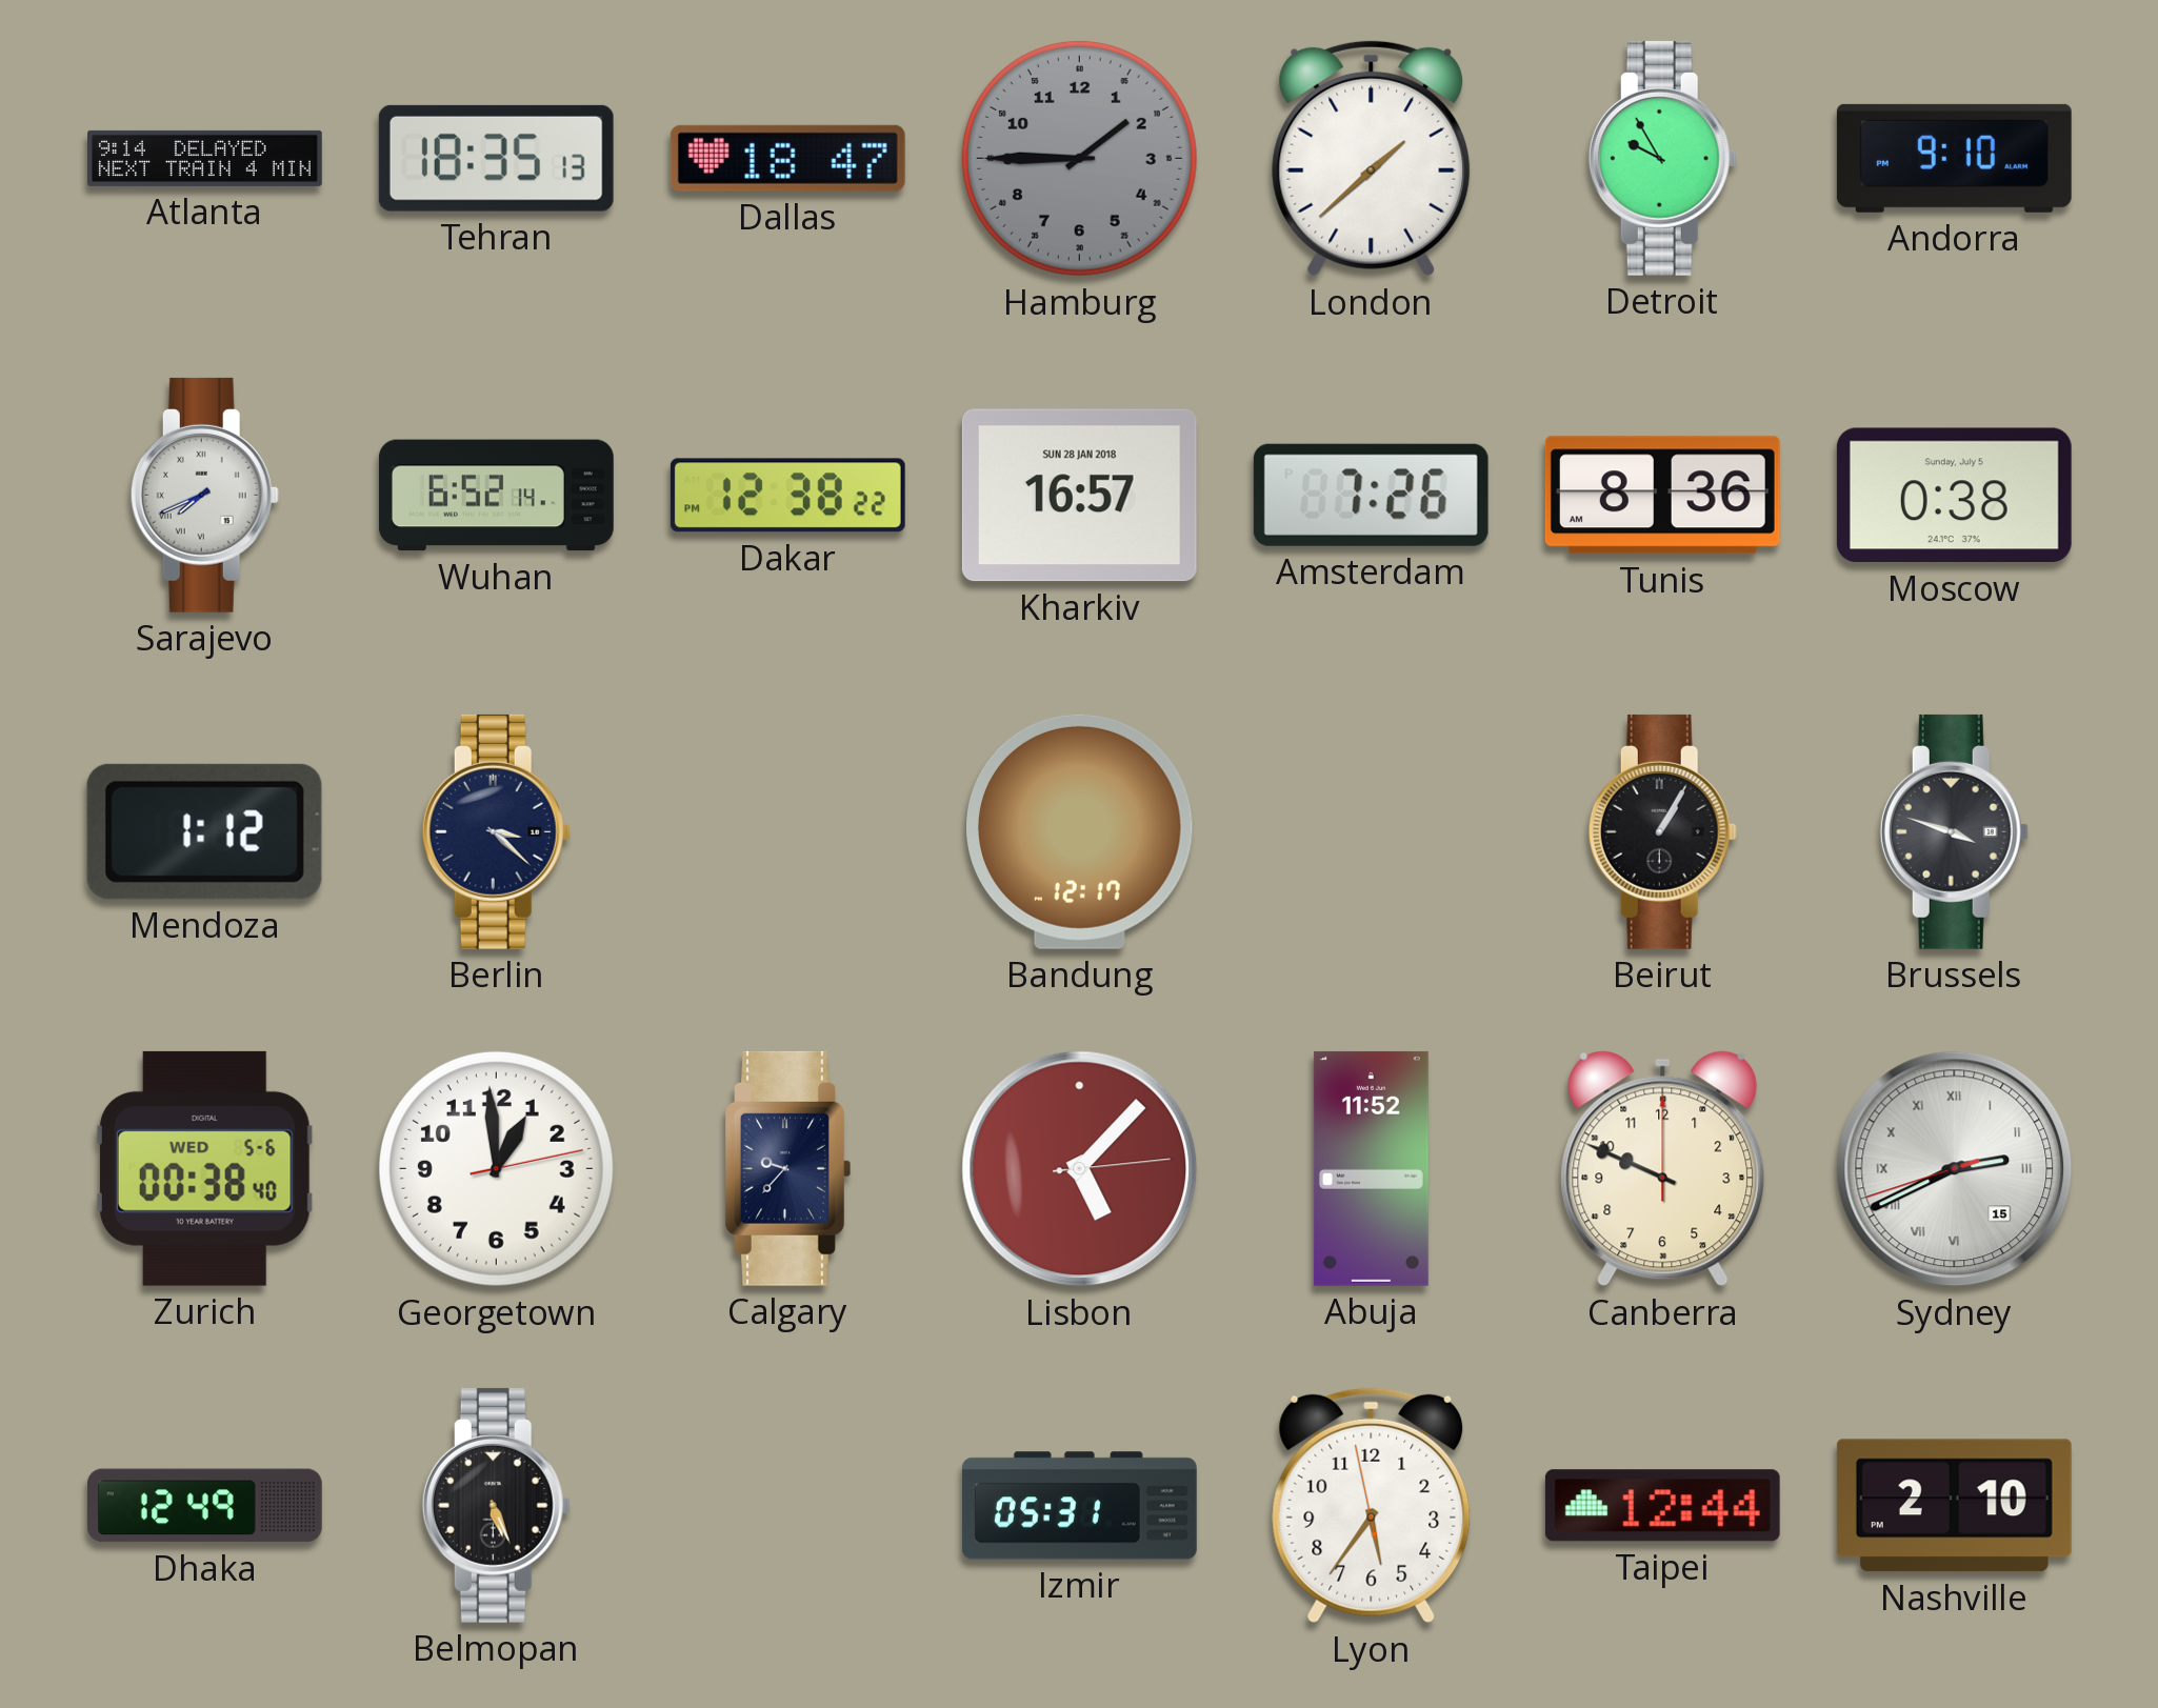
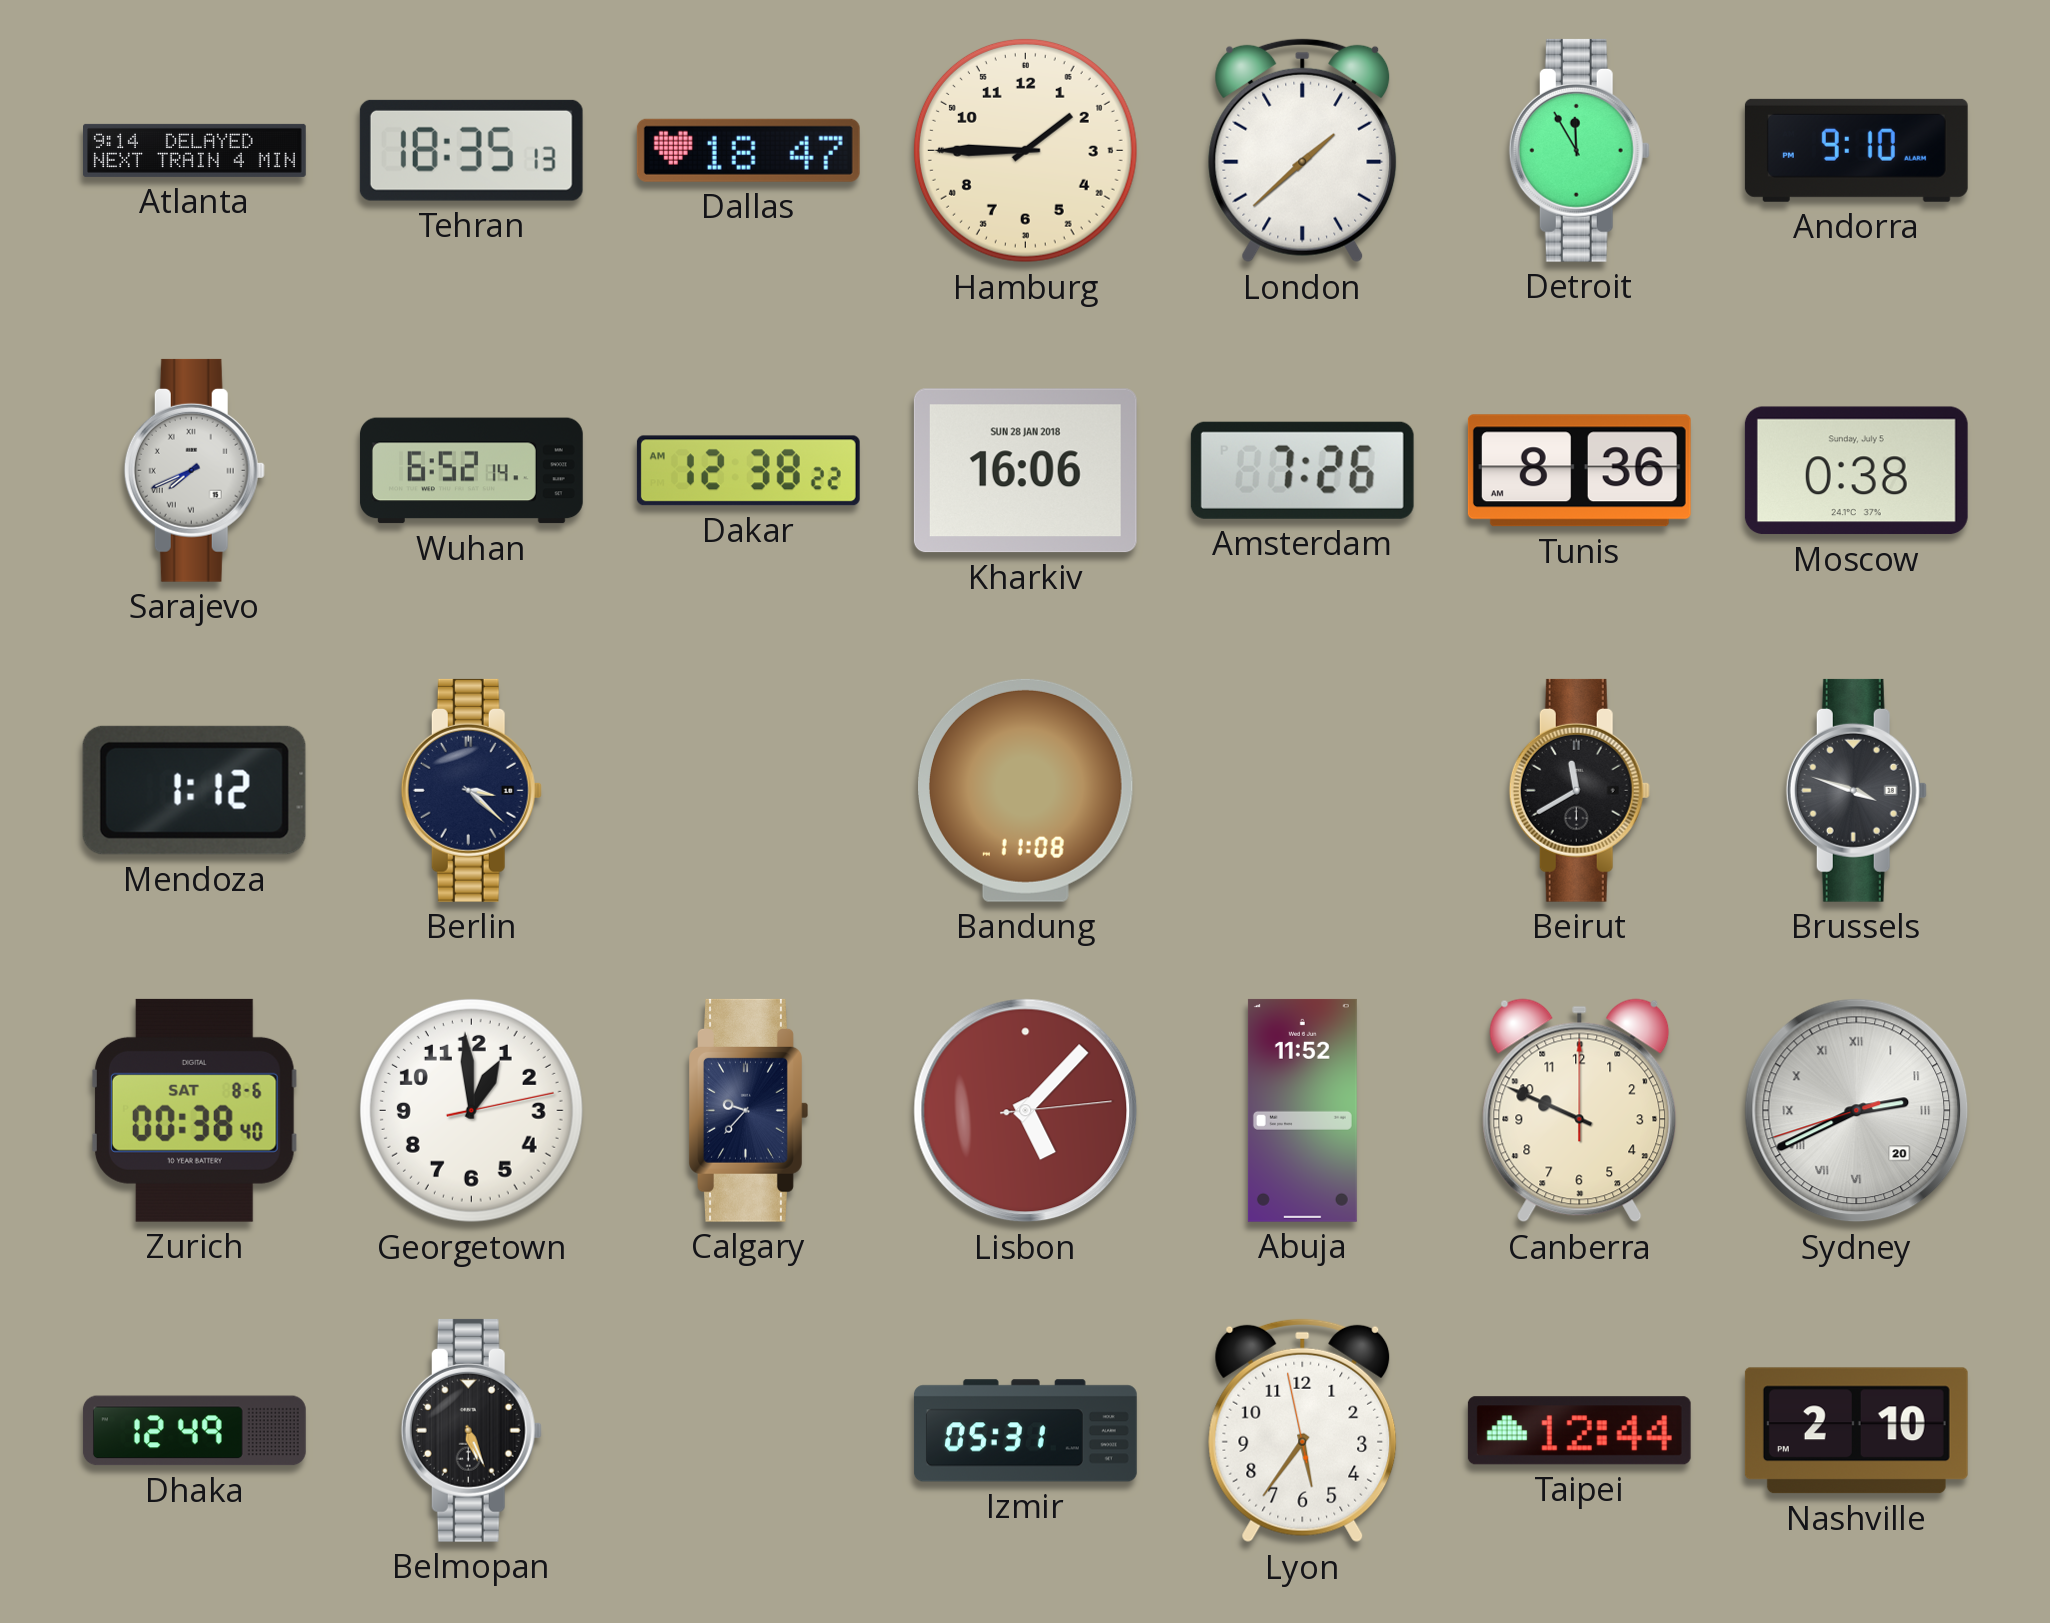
Hamburg dial: grey -> cream
Detroit: 9:55 -> 11:55
Dakar: 12:38:22 PM -> 12:38:22 AM
Kharkiv: 16:57 -> 16:06
Bandung: 12:17 -> 11:08
Beirut: 1:05 -> 11:40
Zurich date: WED 5-6 -> SAT 8-6
Sydney date: 15 -> 20
